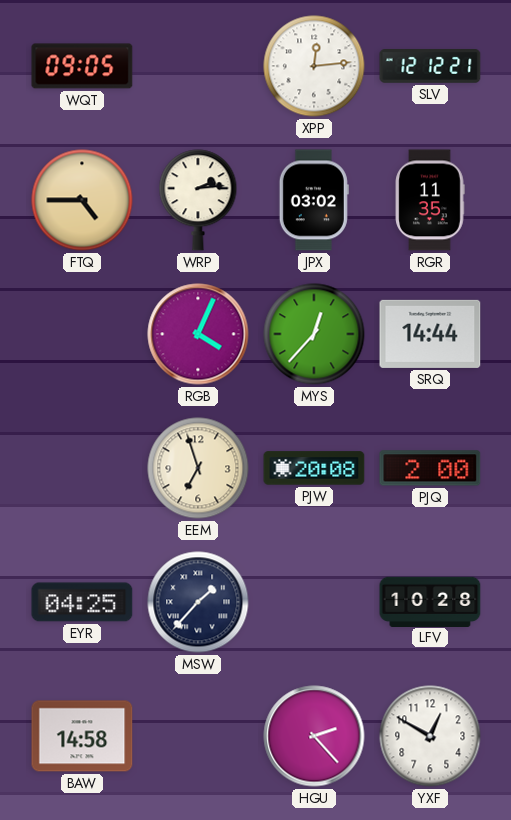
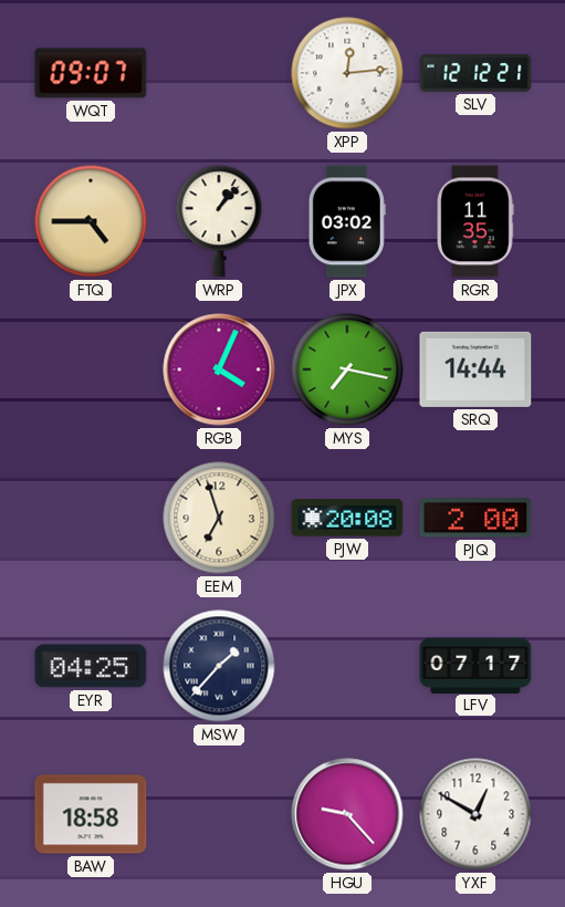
WQT: 09:05 -> 09:07
WRP: 2:14 -> 1:07
MYS: 12:37 -> 7:17
LFV: 10:28 -> 07:17
BAW: 14:58 -> 18:58
HGU: 2:23 -> 9:23
